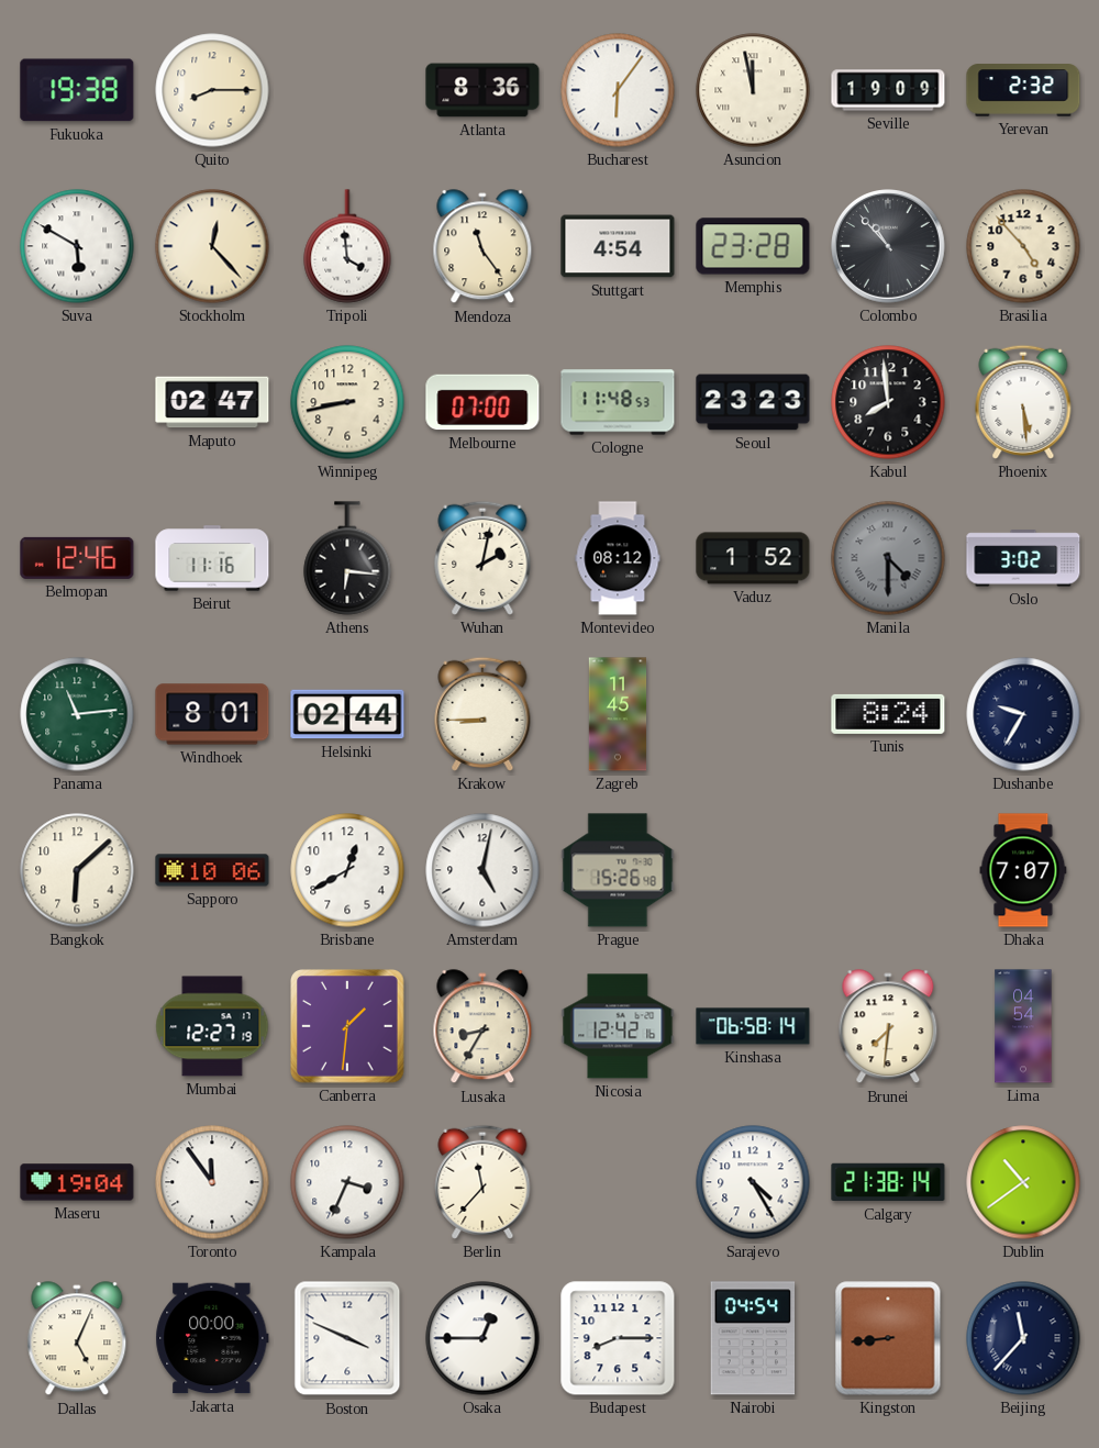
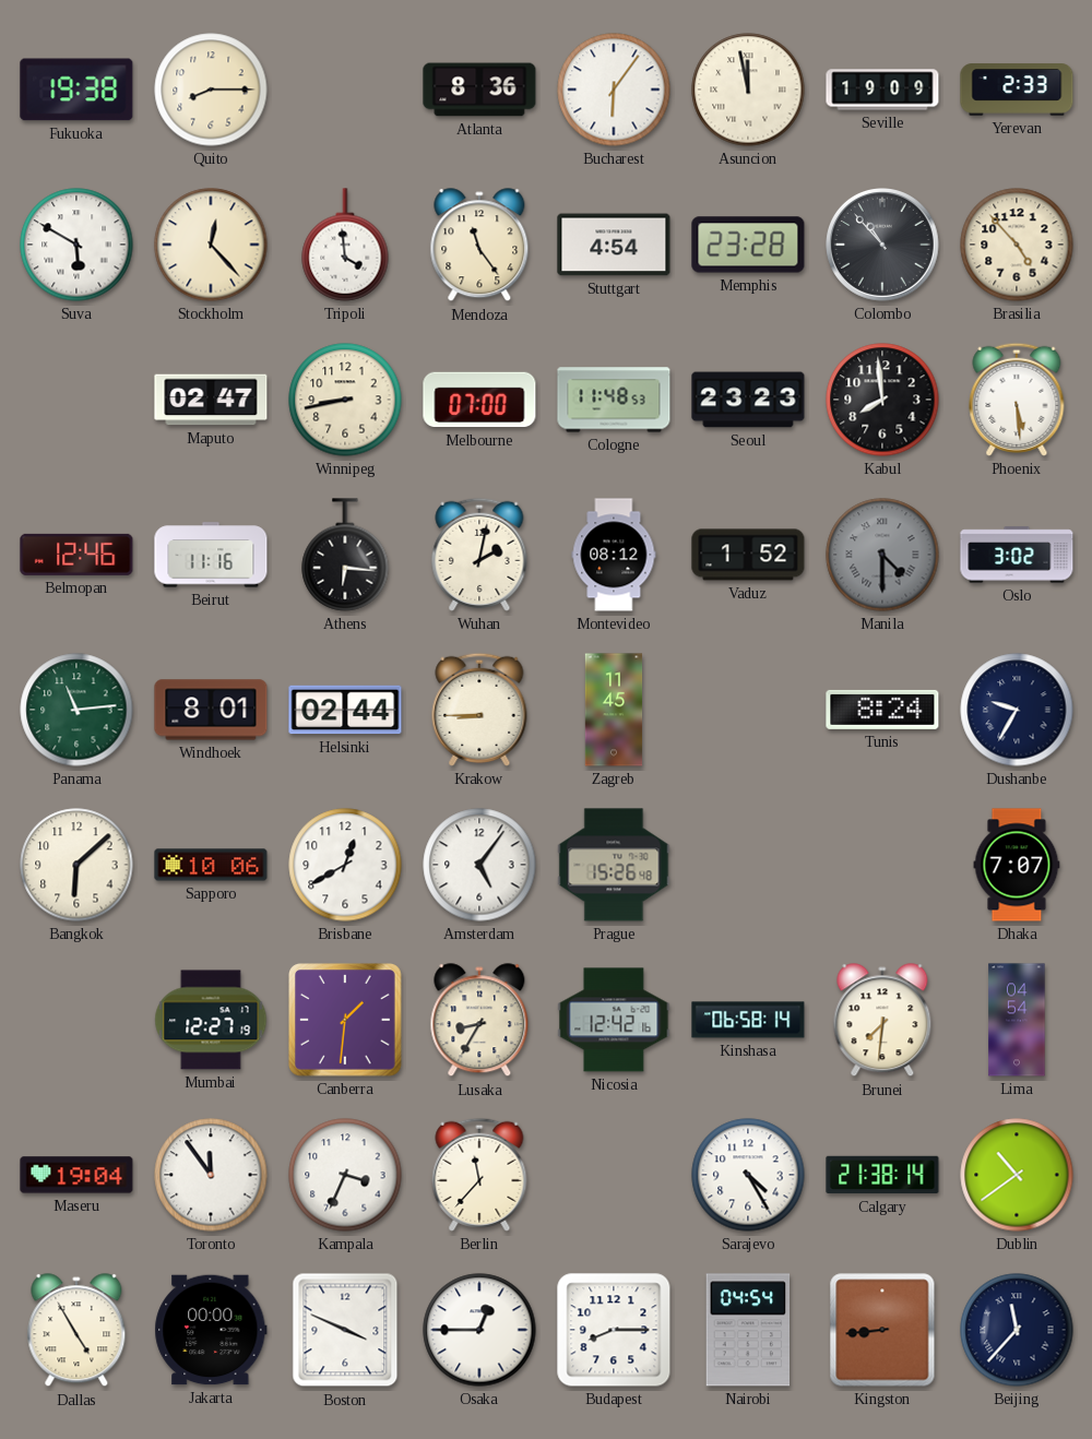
Yerevan: 2:32 -> 2:33
Amsterdam: 5:02 -> 5:06
Dallas: 5:04 -> 4:55
